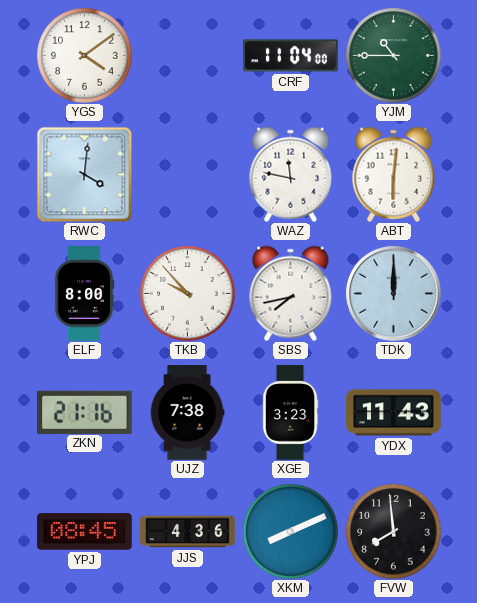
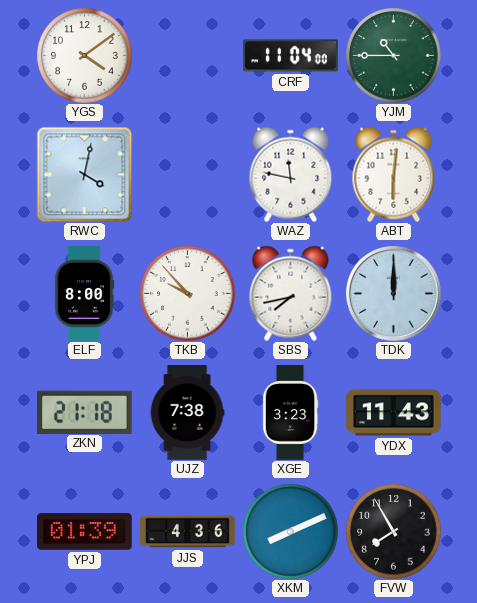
RWC: 4:01 -> 4:02
ZKN: 21:16 -> 21:18
YPJ: 08:45 -> 01:39
FVW: 7:59 -> 7:55
